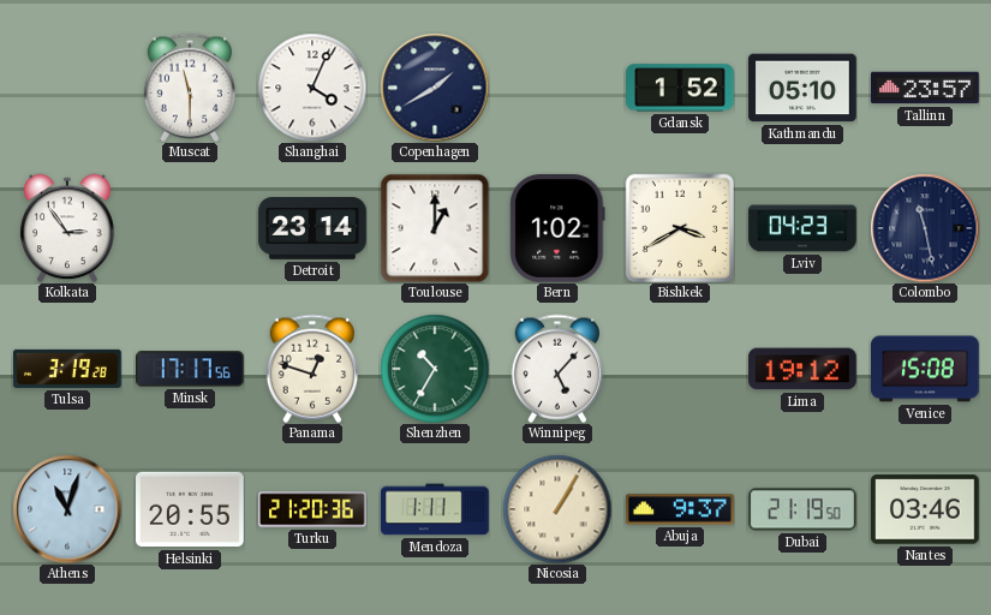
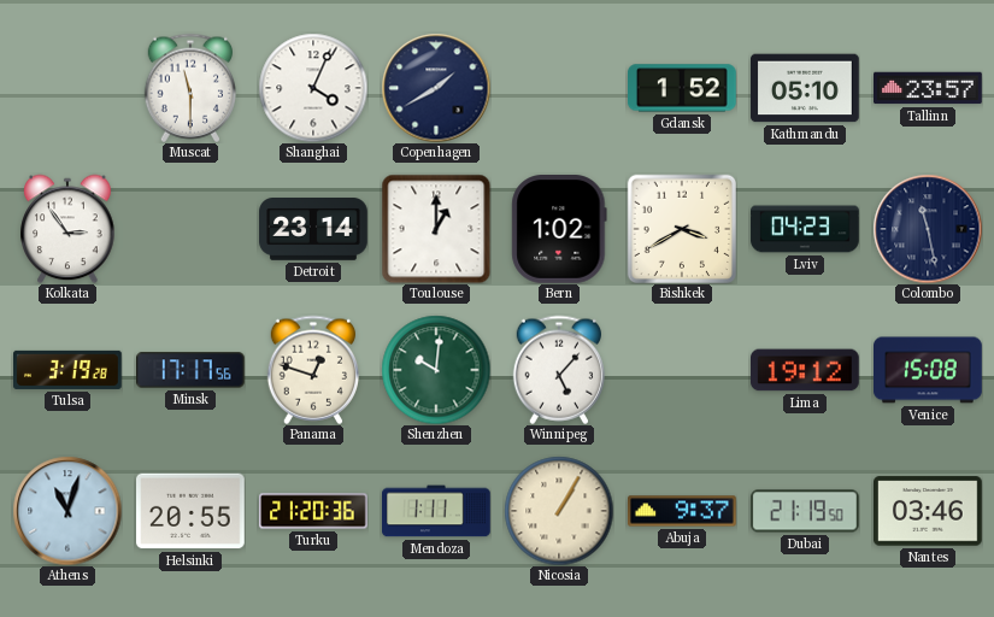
Shenzhen: 10:35 -> 10:01
